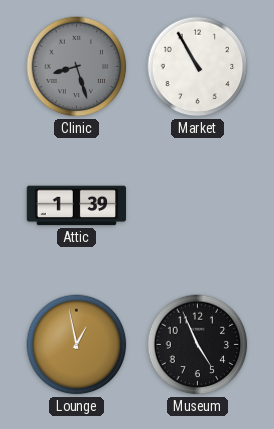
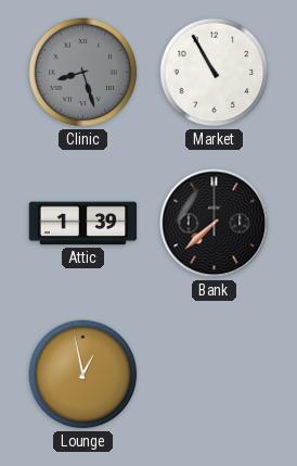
Bank: none -> 7:38
Museum: 4:56 -> none
